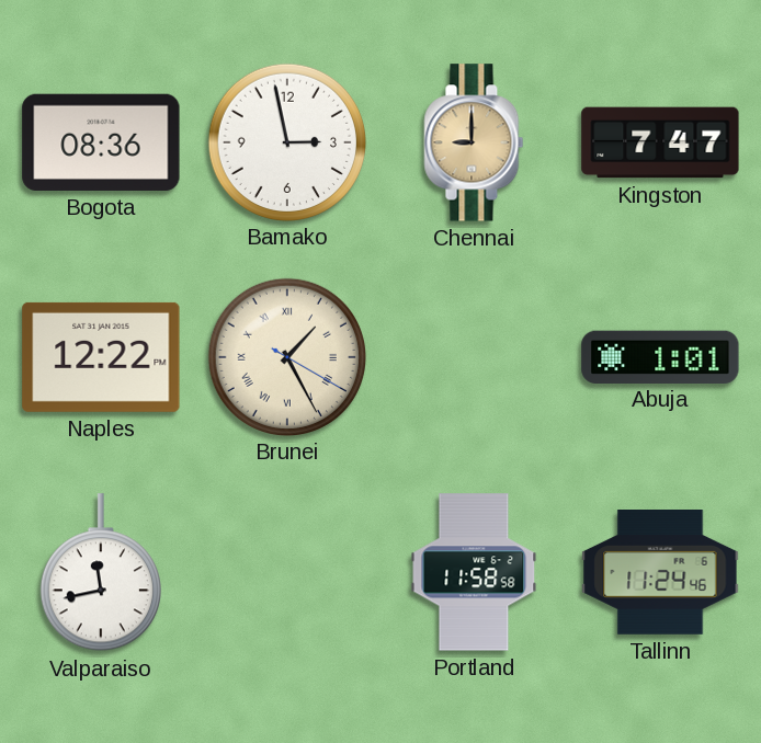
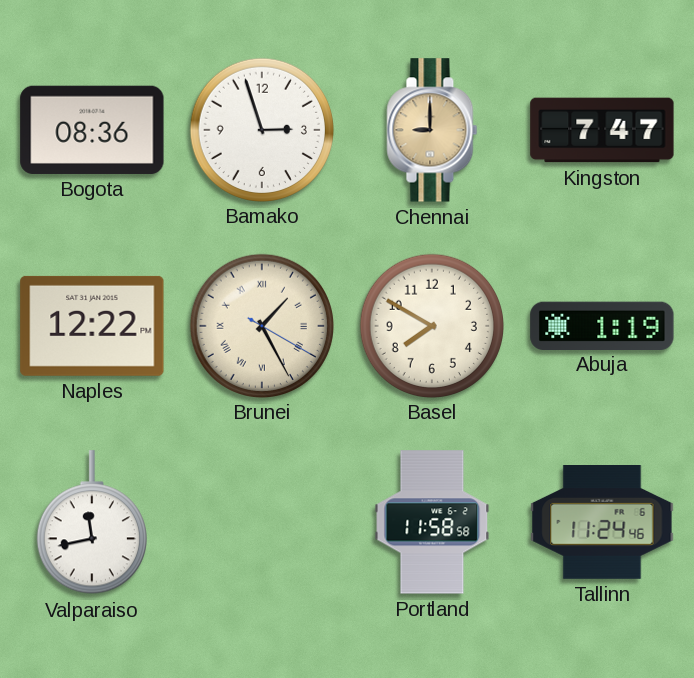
Bamako: 2:58 -> 2:57
Basel: none -> 7:50
Abuja: 1:01 -> 1:19
